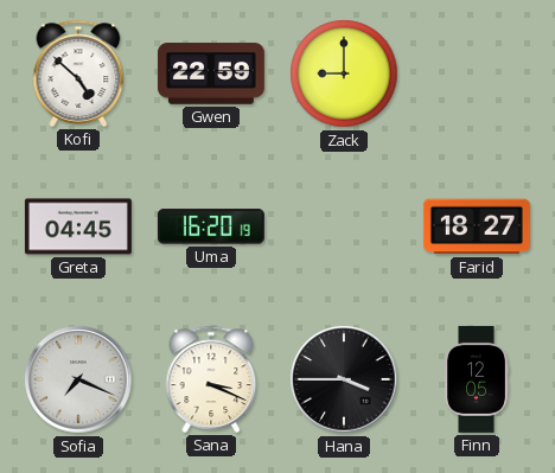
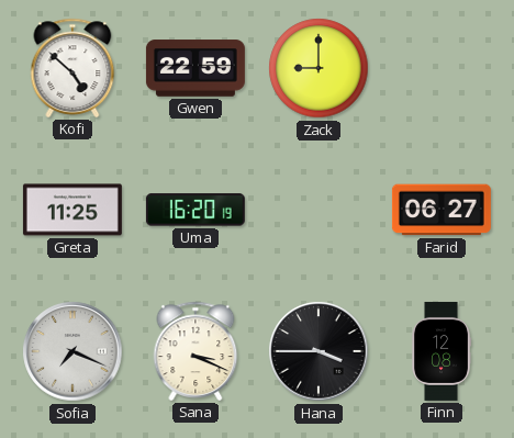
Greta: 04:45 -> 11:25
Farid: 18:27 -> 06:27
Finn: 12:05 -> 12:08
